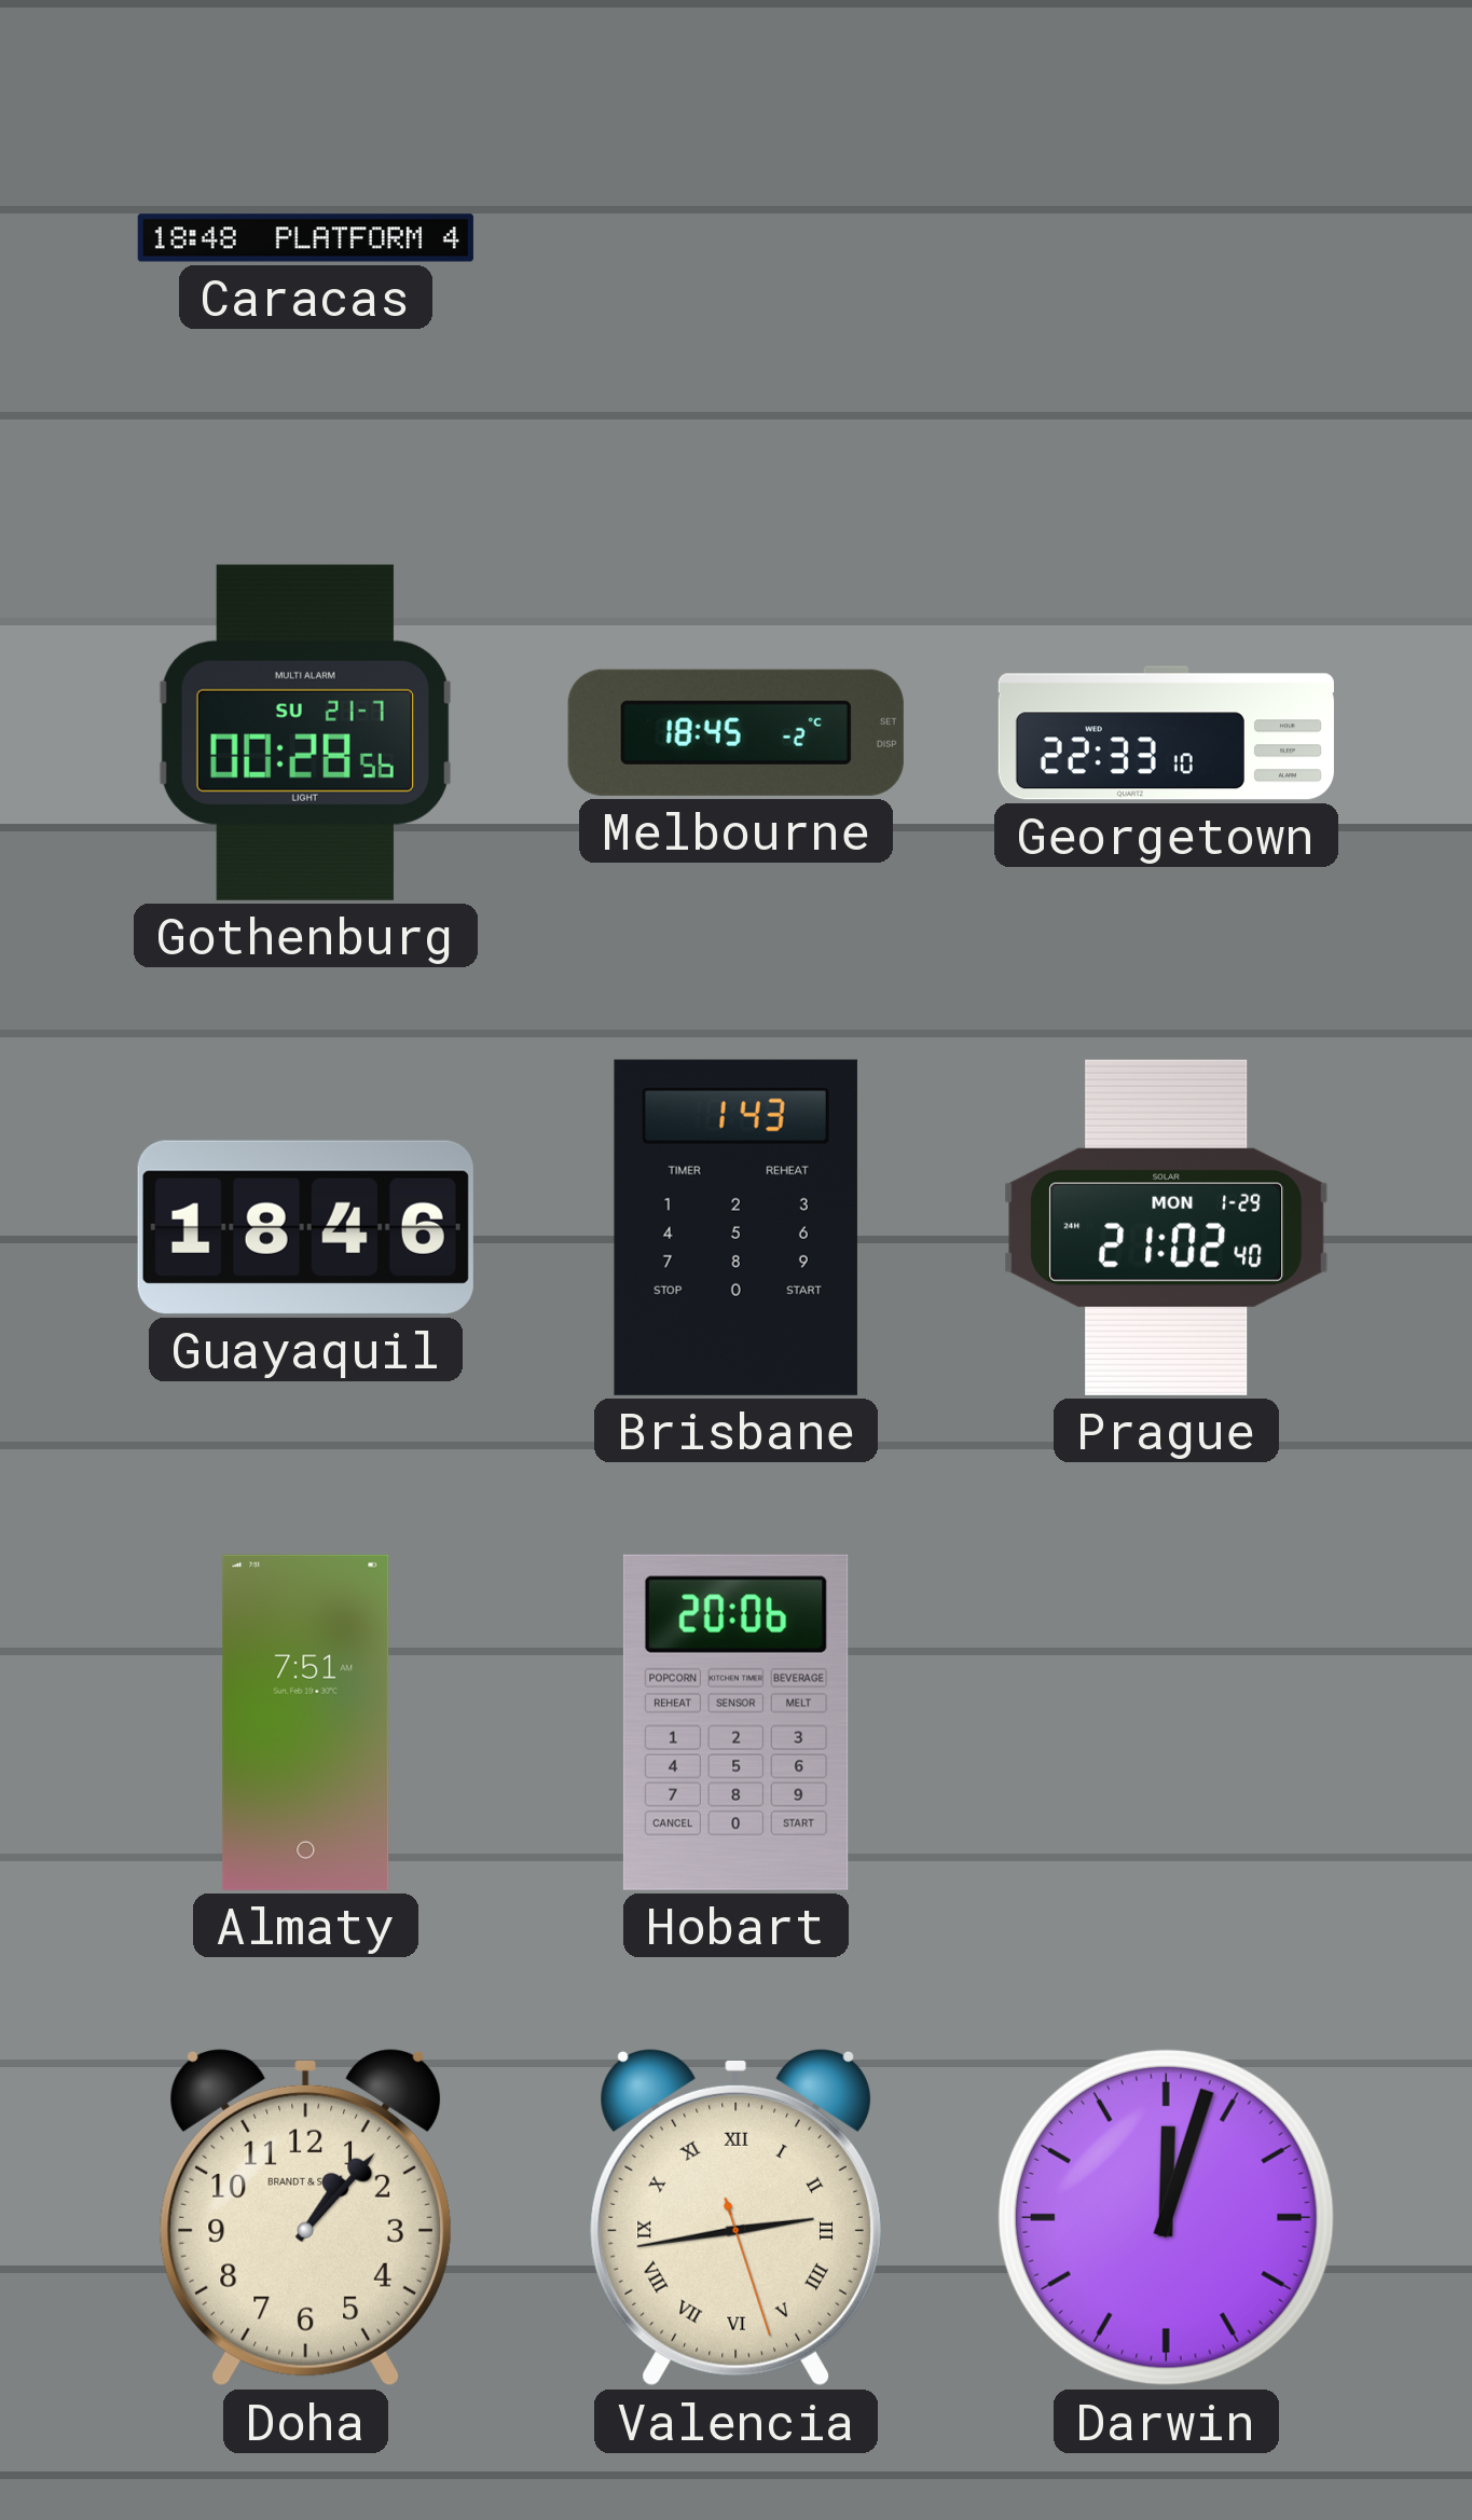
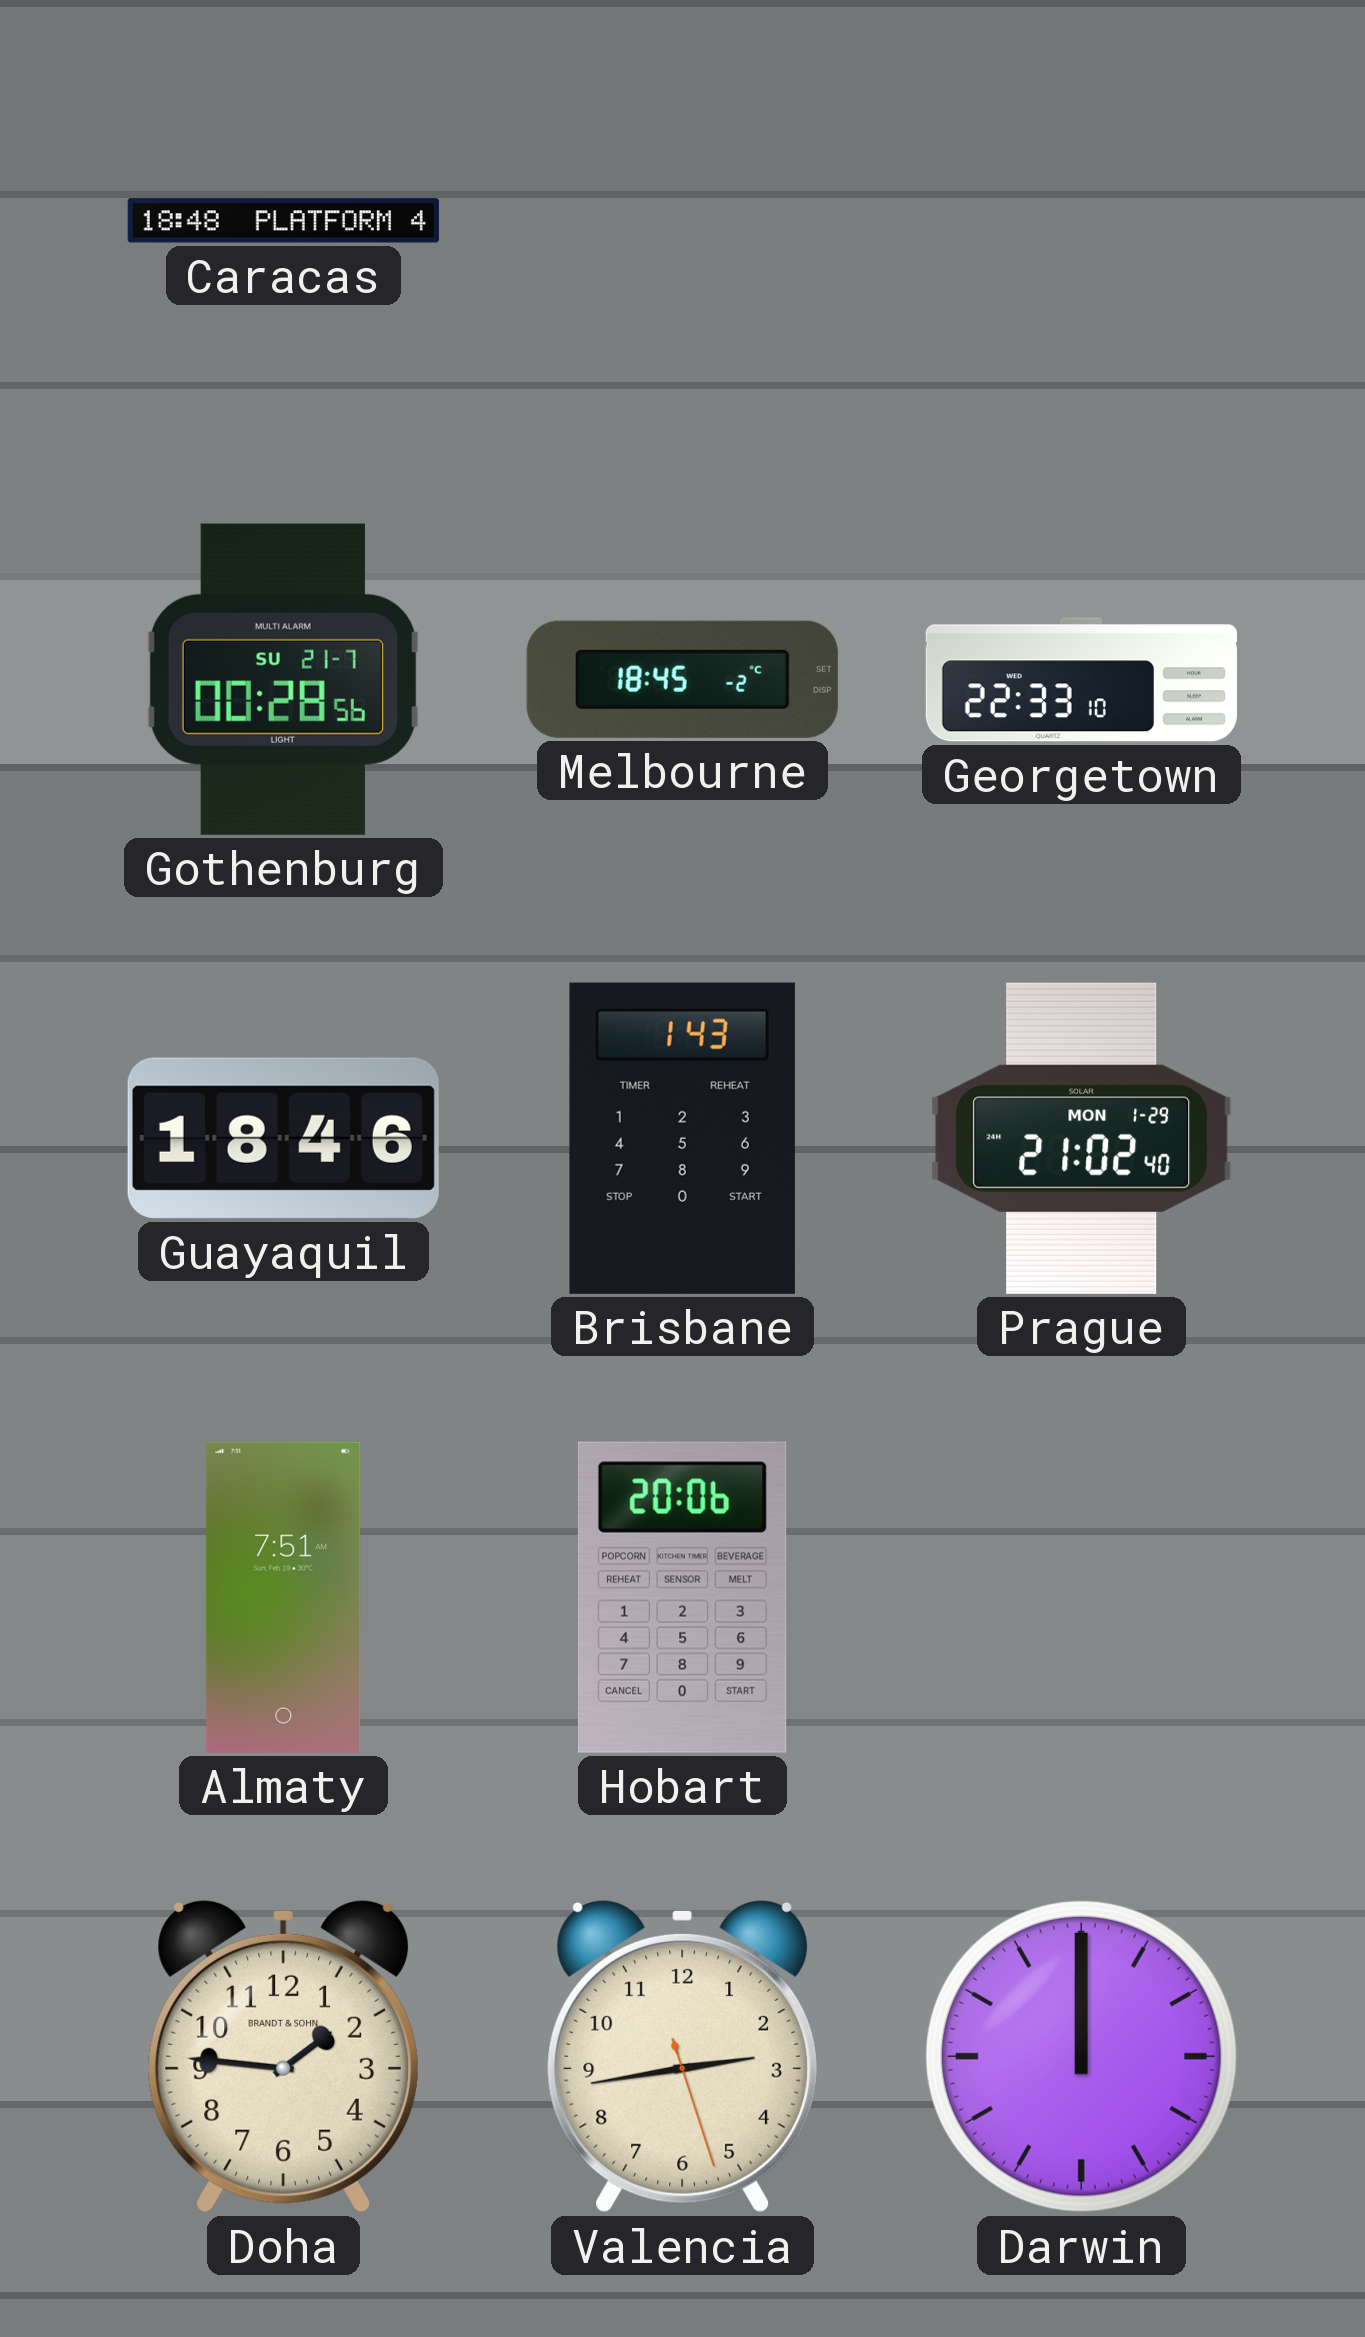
Doha: 1:07 -> 1:46
Valencia numerals: Roman -> Arabic
Darwin: 12:03 -> 12:00
